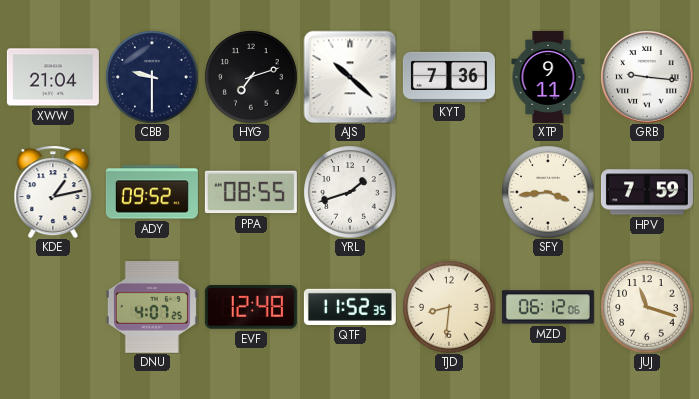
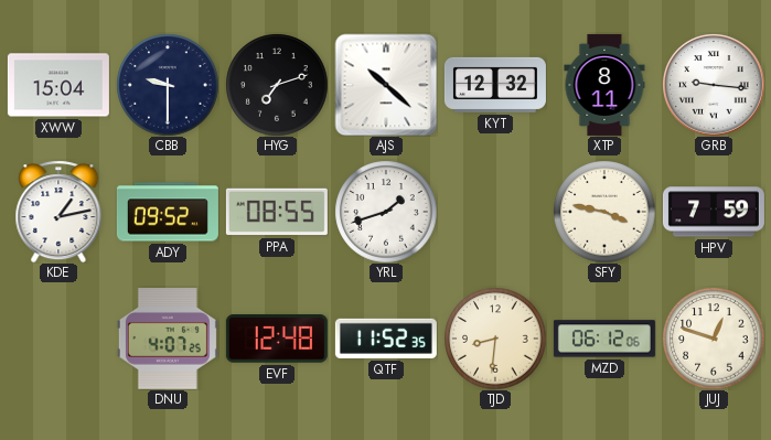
XWW: 21:04 -> 15:04
KYT: 7:36 -> 12:32
XTP: 9:11 -> 8:11
SFY: 3:44 -> 3:47
JUJ: 11:18 -> 12:48
